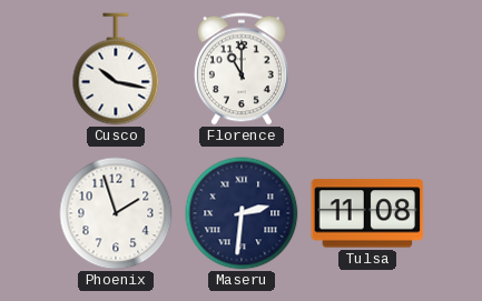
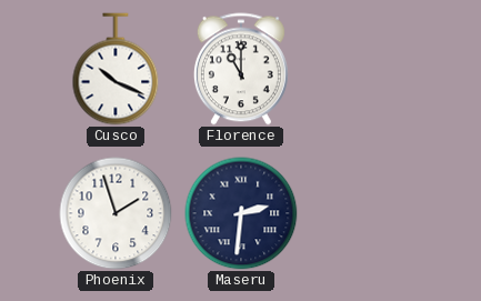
Cusco: 10:17 -> 10:19
Tulsa: 11:08 -> none
